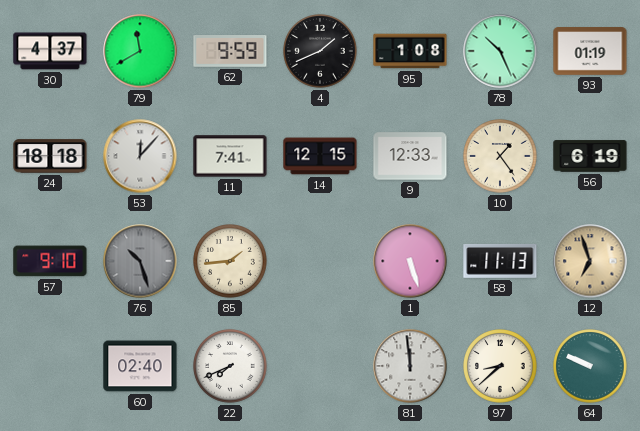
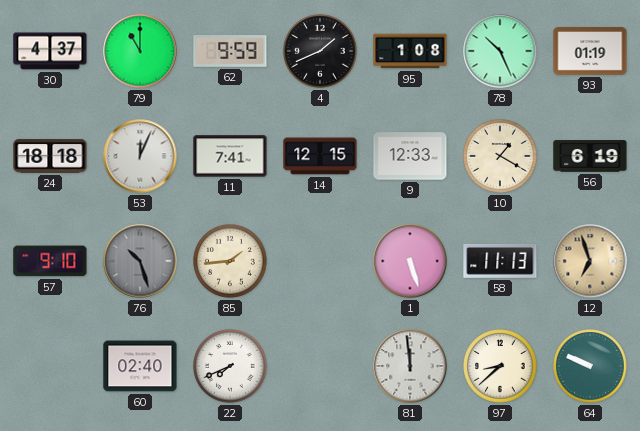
79: 11:40 -> 11:00
53: 12:07 -> 12:04
10: 1:24 -> 1:20
